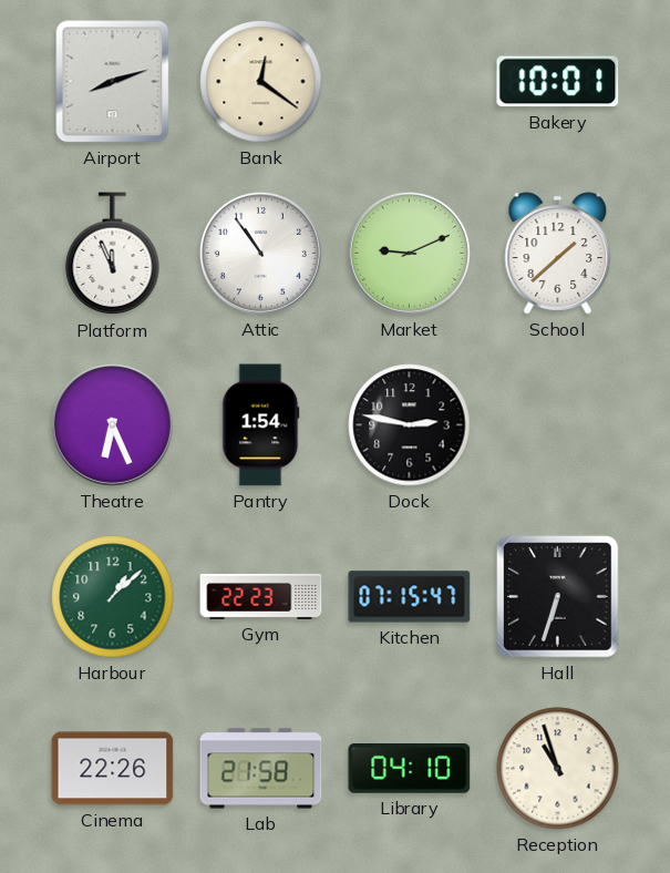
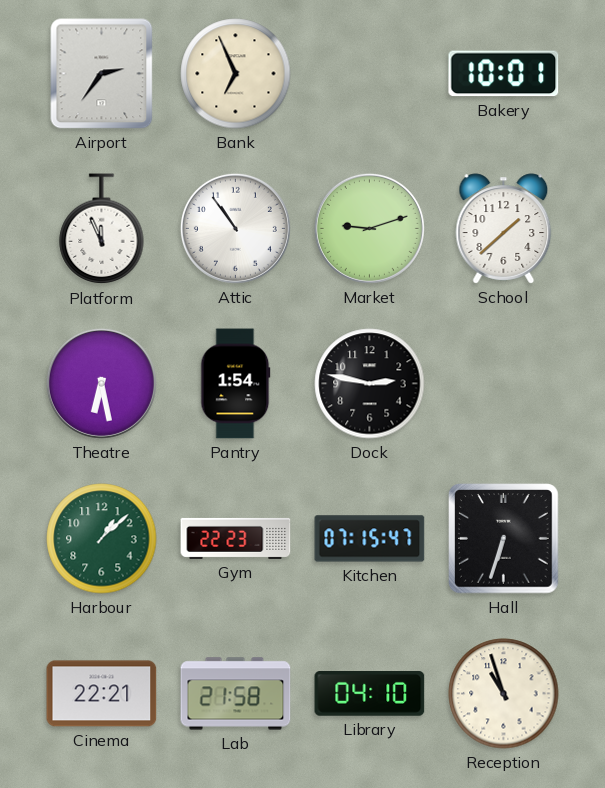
Airport: 8:12 -> 2:36
Bank: 12:21 -> 6:56
Market: 9:11 -> 9:12
Theatre: 6:26 -> 6:28
Cinema: 22:26 -> 22:21
